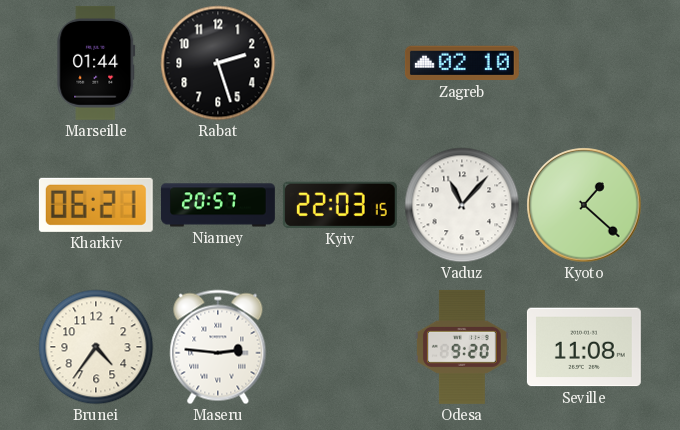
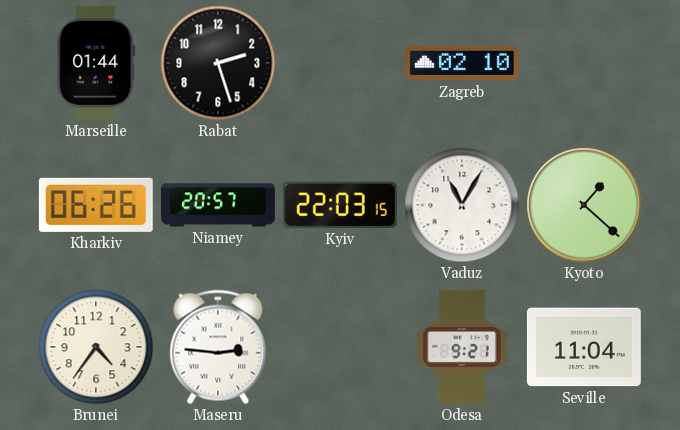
Kharkiv: 06:21 -> 06:26
Vaduz: 11:07 -> 11:05
Odesa: 9:20 -> 9:21
Seville: 11:08 -> 11:04
